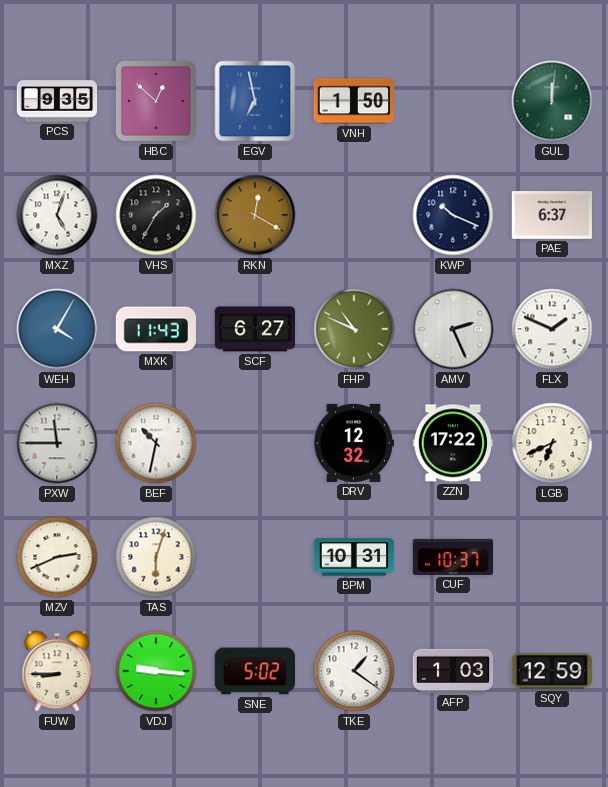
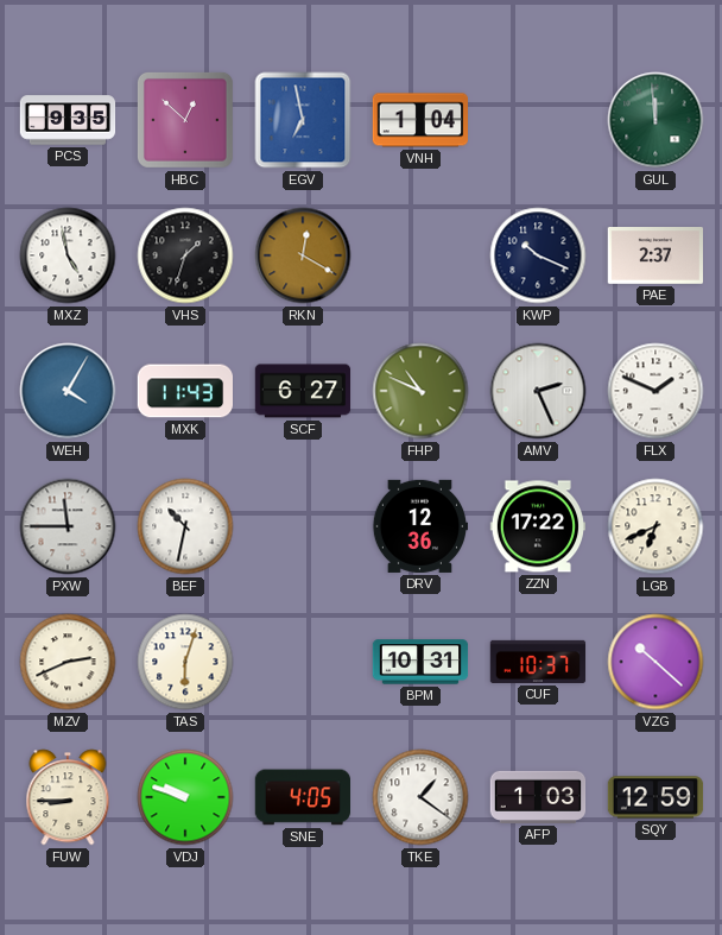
VNH: 1:50 -> 1:04
GUL: 12:01 -> 11:59
MXZ: 5:03 -> 4:58
VHS: 1:35 -> 1:33
PAE: 6:37 -> 2:37
DRV: 12:32 -> 12:36
VZG: none -> 10:22
VDJ: 9:16 -> 9:48
SNE: 5:02 -> 4:05
